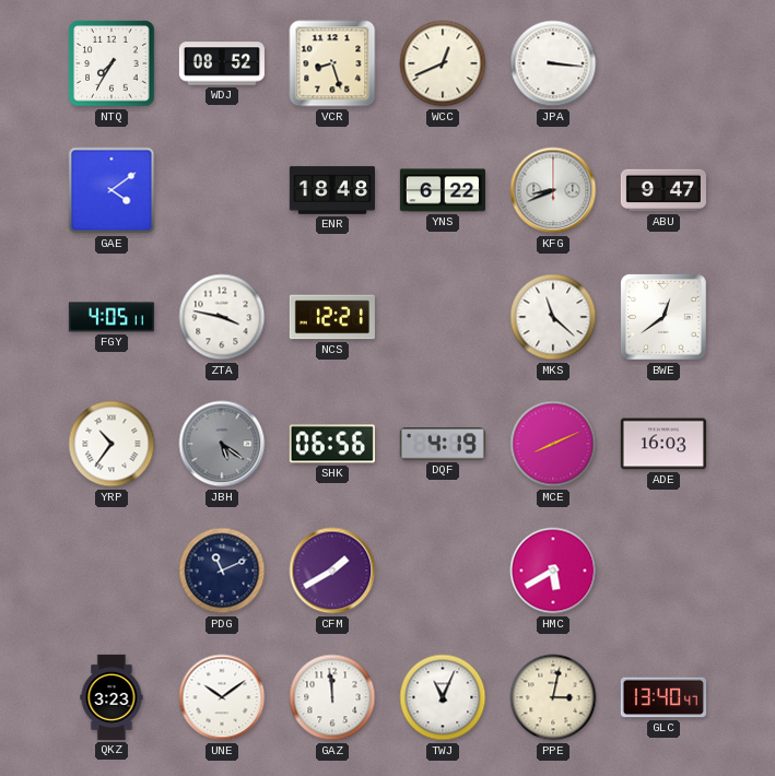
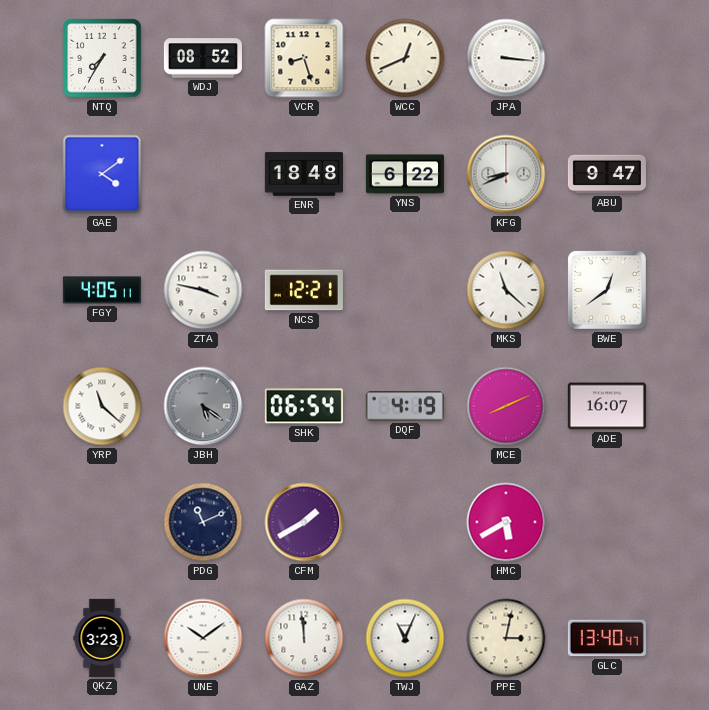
YRP: 10:36 -> 11:22
SHK: 06:56 -> 06:54
ADE: 16:03 -> 16:07
